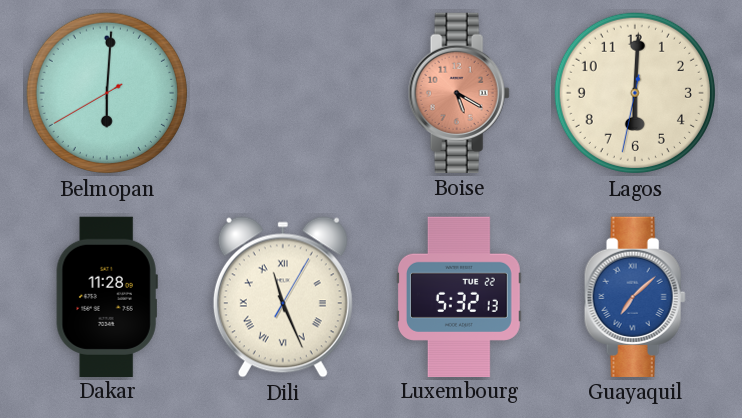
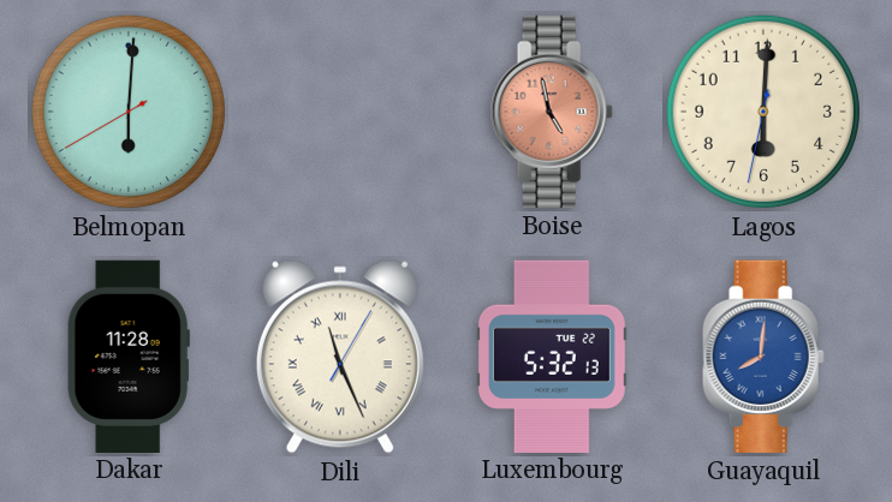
Boise: 5:20 -> 4:58
Guayaquil: 7:08 -> 8:01
